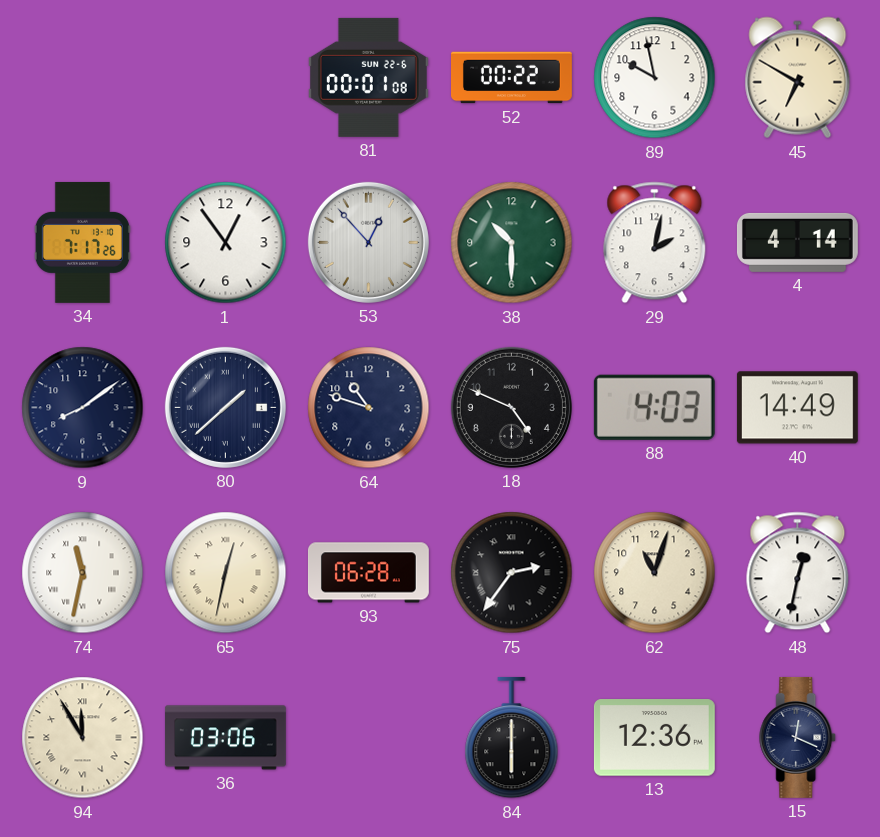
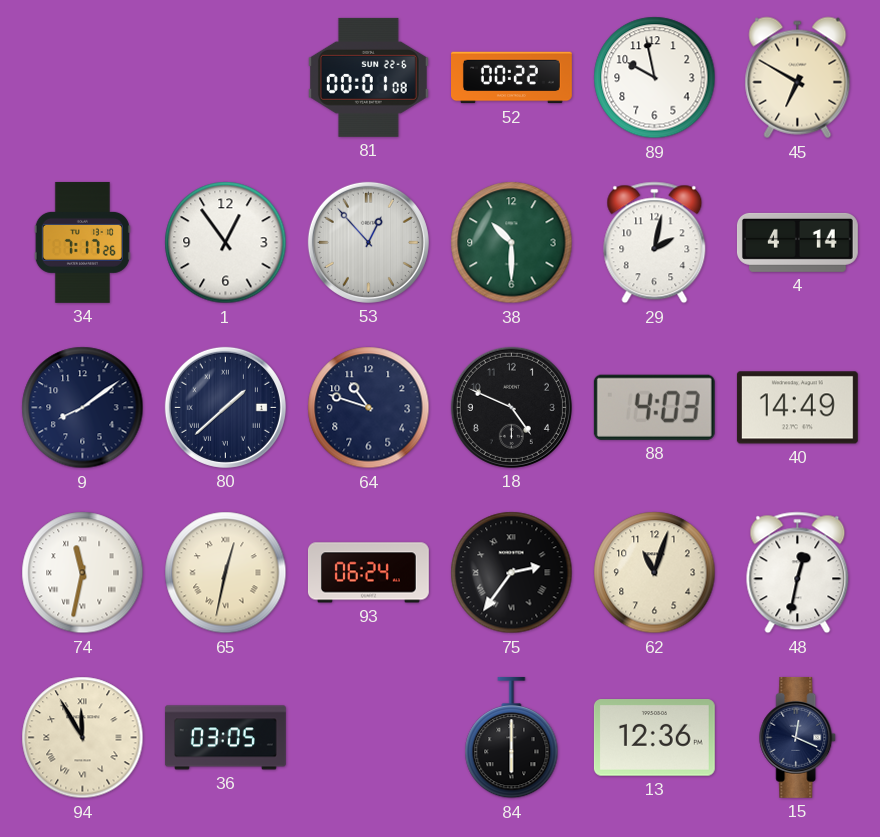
93: 06:28 -> 06:24
36: 03:06 -> 03:05
